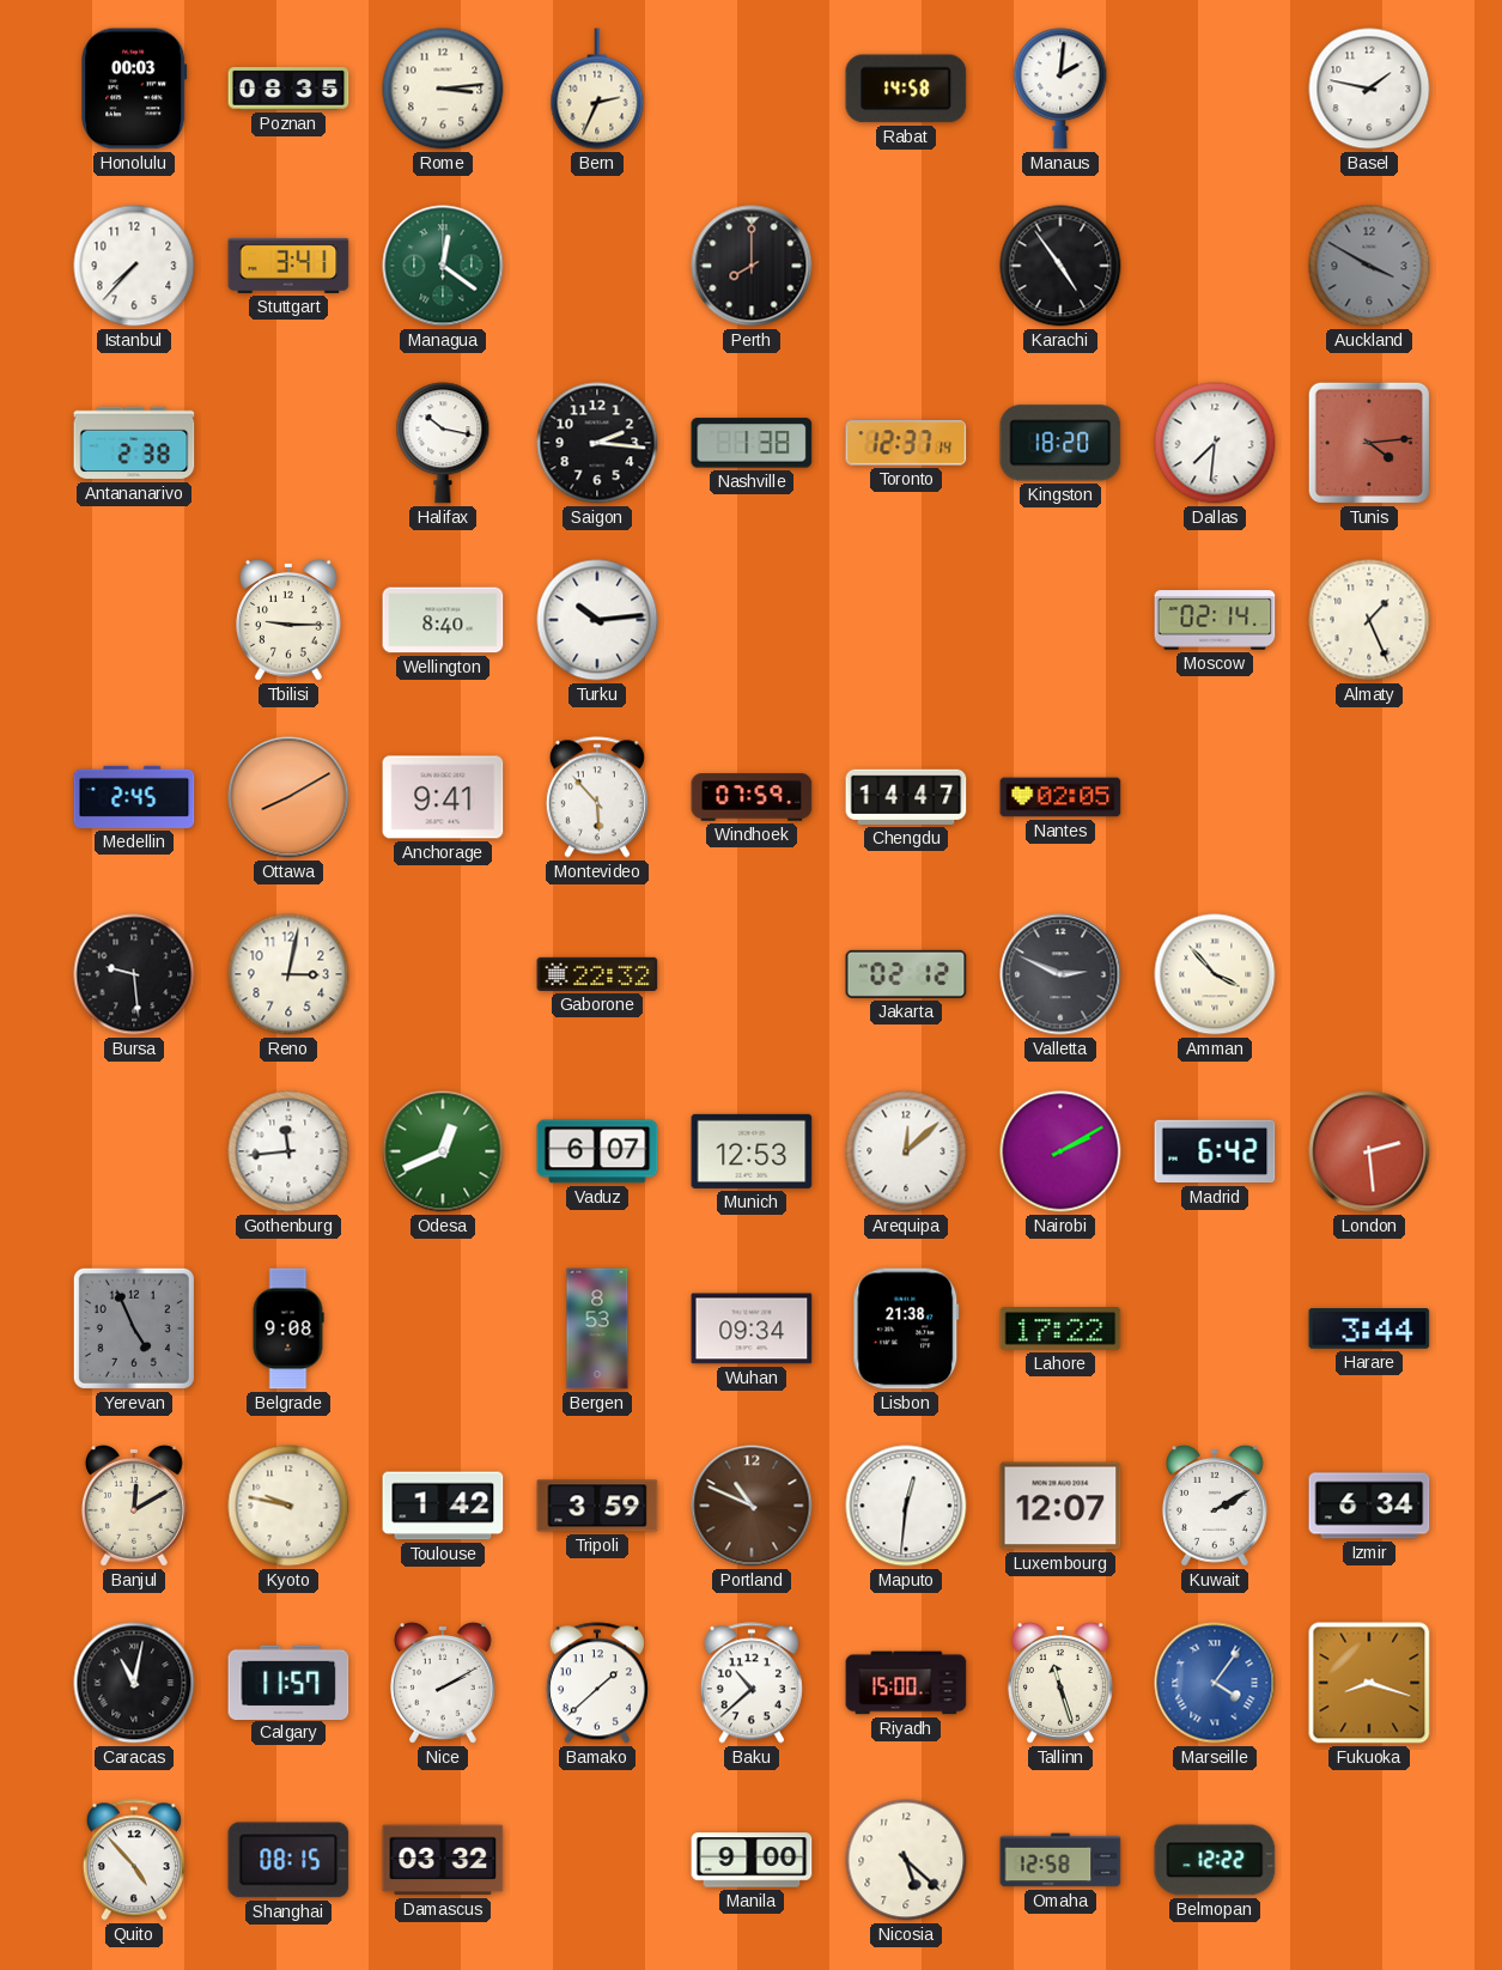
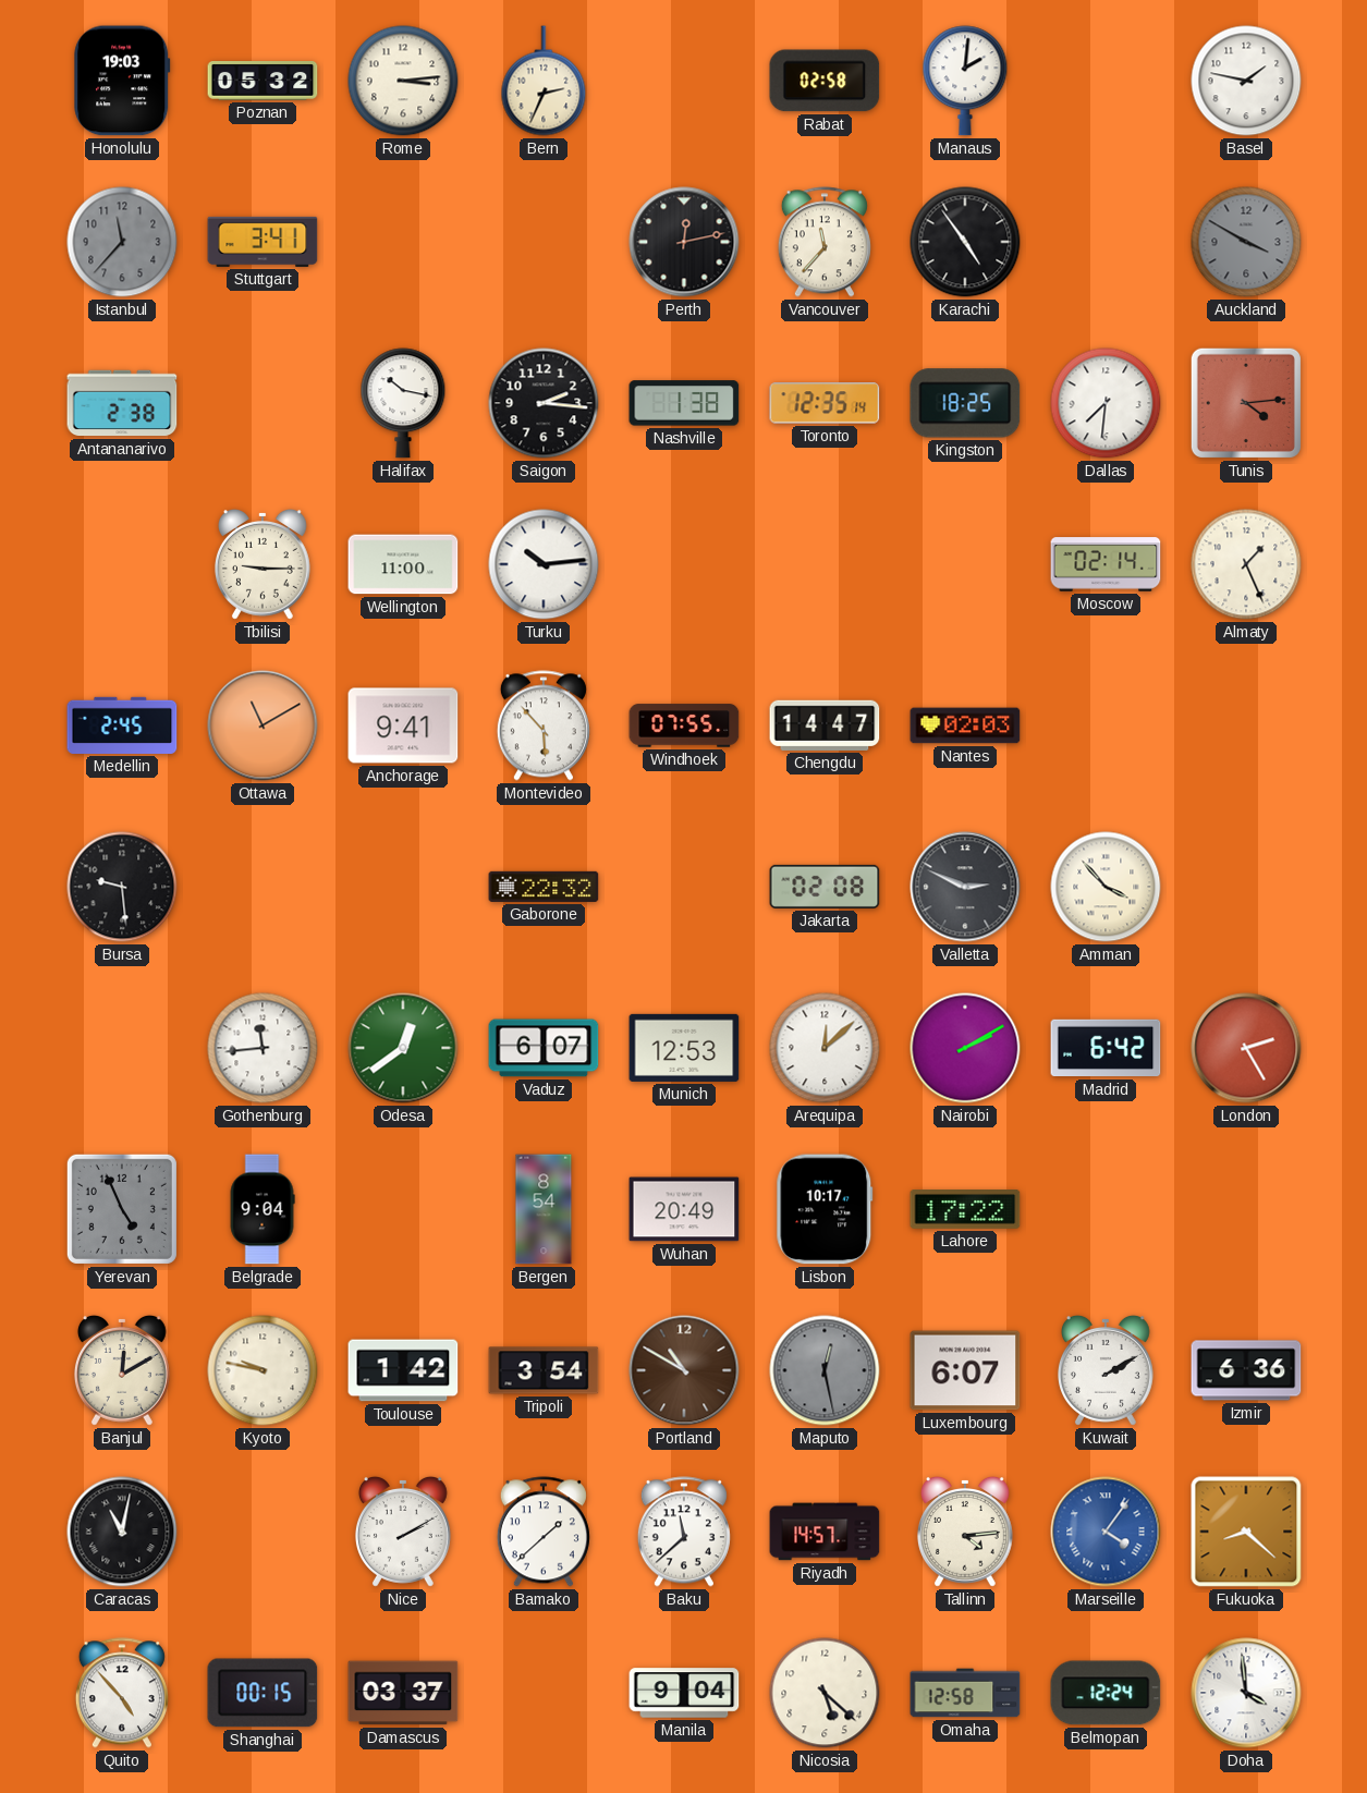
Honolulu: 00:03 -> 19:03
Poznan: 08:35 -> 05:32
Rabat: 14:58 -> 02:58
Istanbul: 7:37 -> 11:37
Istanbul dial: white -> grey
Managua: 12:21 -> none
Perth: 8:00 -> 12:13
Vancouver: none -> 11:37
Toronto: 12:37 -> 12:35
Kingston: 18:20 -> 18:25
Wellington: 8:40 -> 11:00
Ottawa: 8:10 -> 11:10
Windhoek: 07:59 -> 07:55
Nantes: 02:05 -> 02:03
Reno: 3:02 -> none
Jakarta: 02:12 -> 02:08
Odesa: 12:41 -> 12:39
London: 2:29 -> 2:25
Belgrade: 9:08 -> 9:04
Bergen: 8:53 -> 8:54
Wuhan: 09:34 -> 20:49
Lisbon: 21:38 -> 10:17
Harare: 3:44 -> none
Tripoli: 3:59 -> 3:54
Portland: 10:49 -> 10:50
Maputo: 12:31 -> 12:28
Maputo dial: white -> grey
Luxembourg: 12:07 -> 6:07
Izmir: 6:34 -> 6:36
Calgary: 11:57 -> none
Baku: 10:38 -> 11:38
Riyadh: 15:00 -> 14:57
Tallinn: 11:27 -> 4:14
Fukuoka: 8:18 -> 8:22
Shanghai: 08:15 -> 00:15
Damascus: 03:32 -> 03:37
Manila: 9:00 -> 9:04
Belmopan: 12:22 -> 12:24
Doha: none -> 3:59
